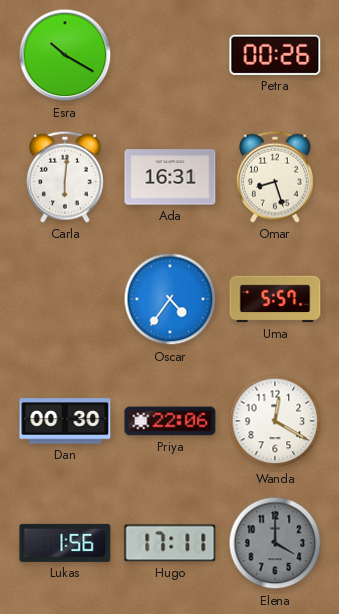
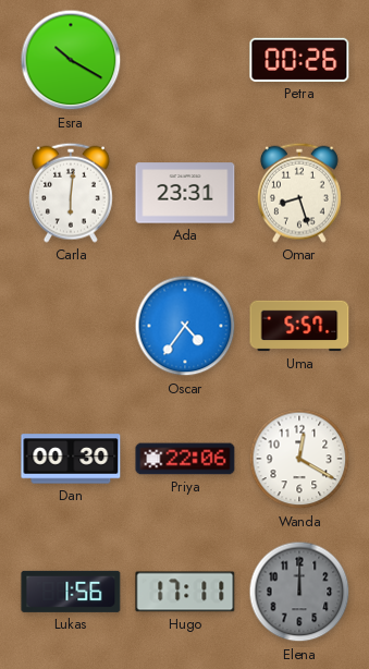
Ada: 16:31 -> 23:31
Elena: 4:00 -> 12:00
